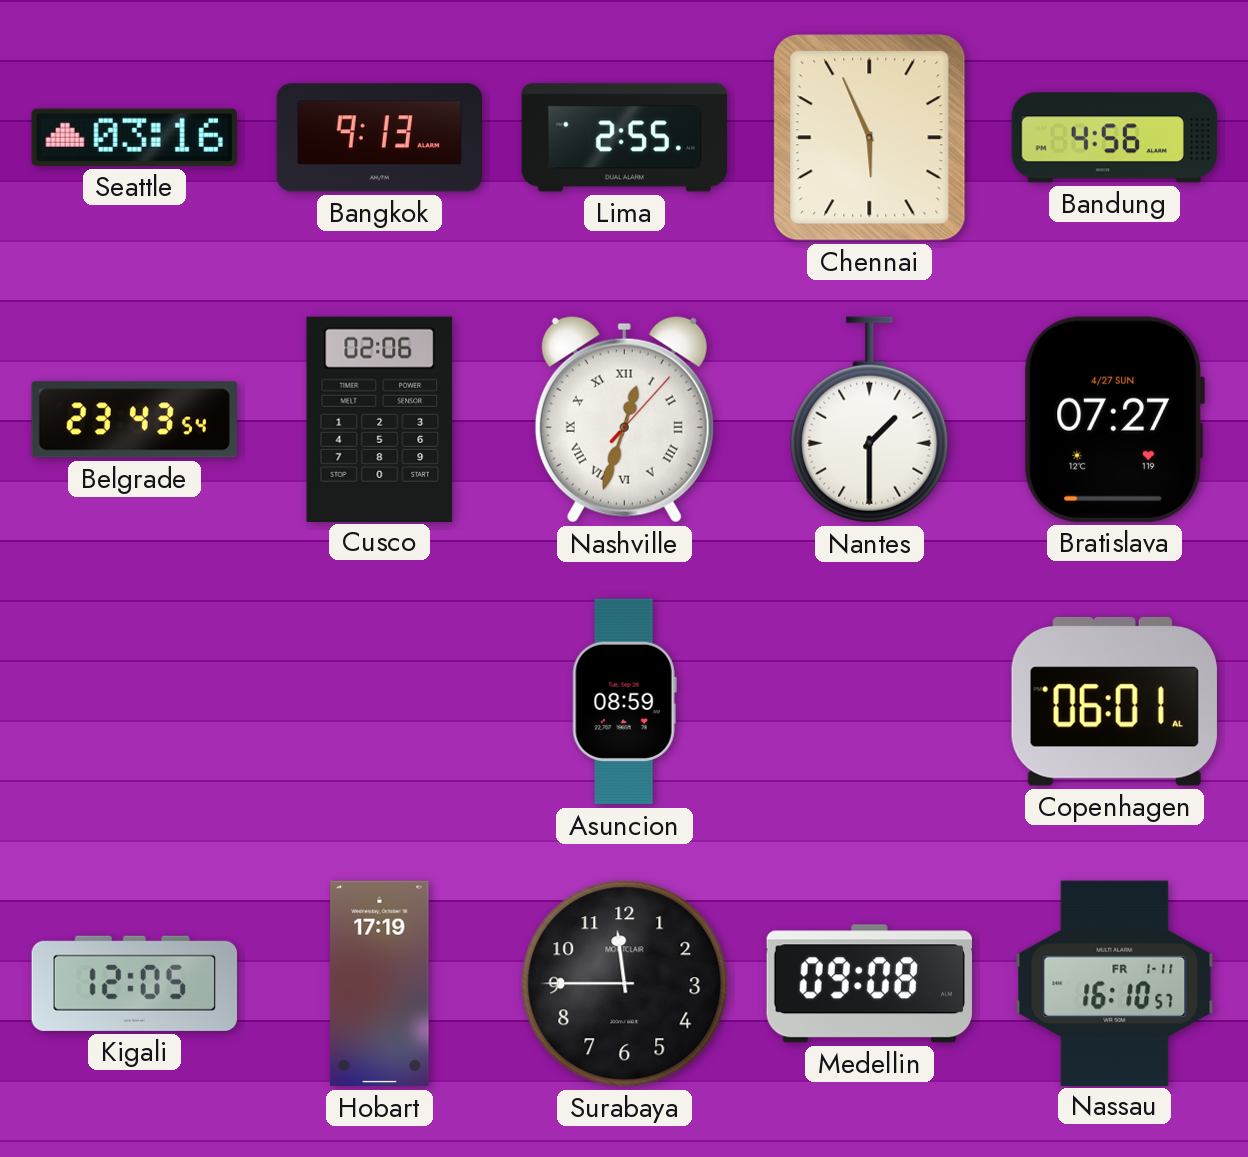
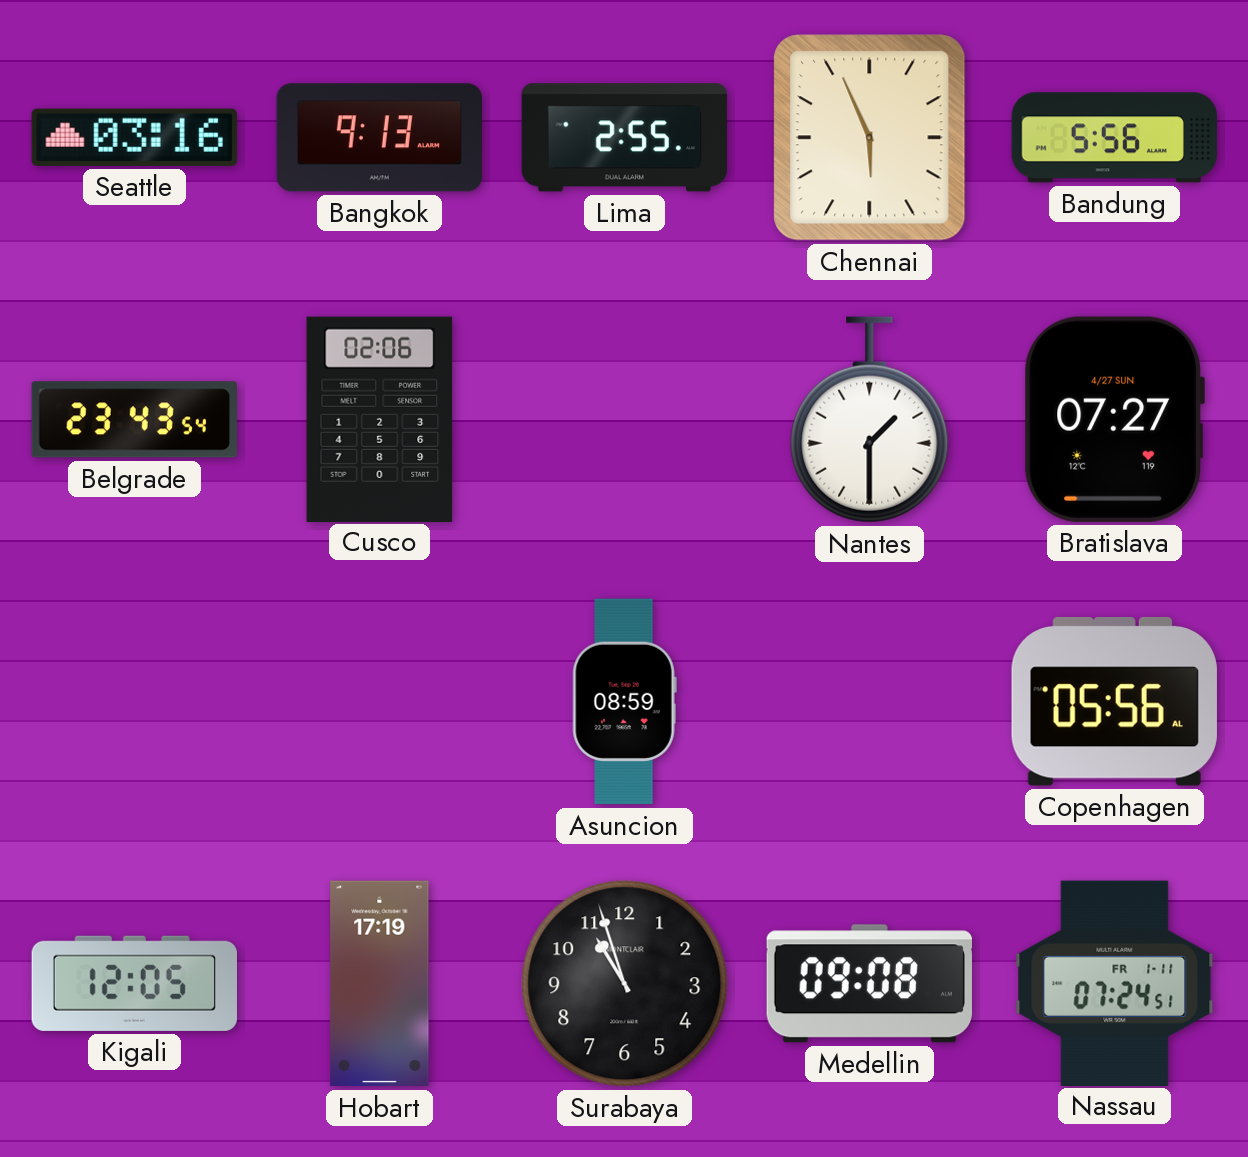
Bandung: 4:56 -> 5:56
Nashville: 12:33 -> none
Copenhagen: 06:01 -> 05:56
Surabaya: 11:45 -> 10:57
Nassau: 16:10 -> 07:24
